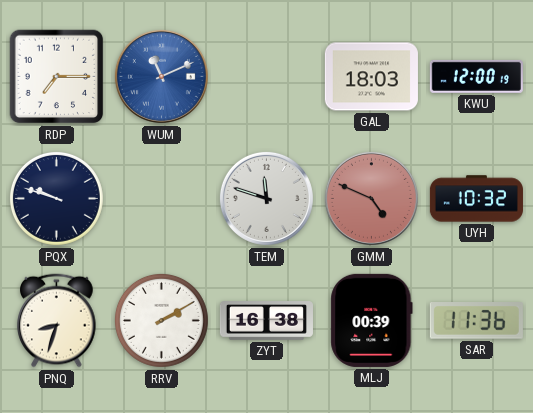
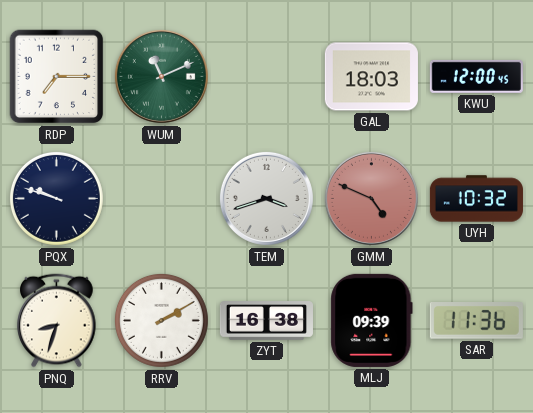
WUM dial: blue -> green
KWU: 12:00:19 -> 12:00:45
TEM: 11:48 -> 3:42
MLJ: 00:39 -> 09:39
